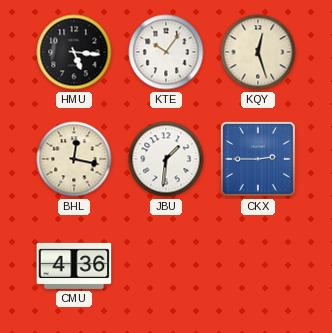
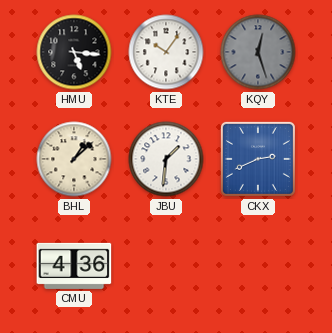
KQY dial: cream -> grey
BHL: 12:17 -> 1:08
CKX: 2:45 -> 2:41
